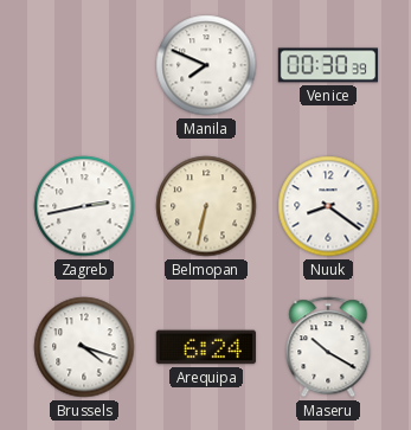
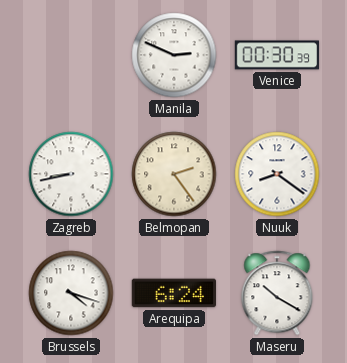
Manila: 7:49 -> 2:49
Zagreb: 2:43 -> 8:43
Belmopan: 6:32 -> 2:24
